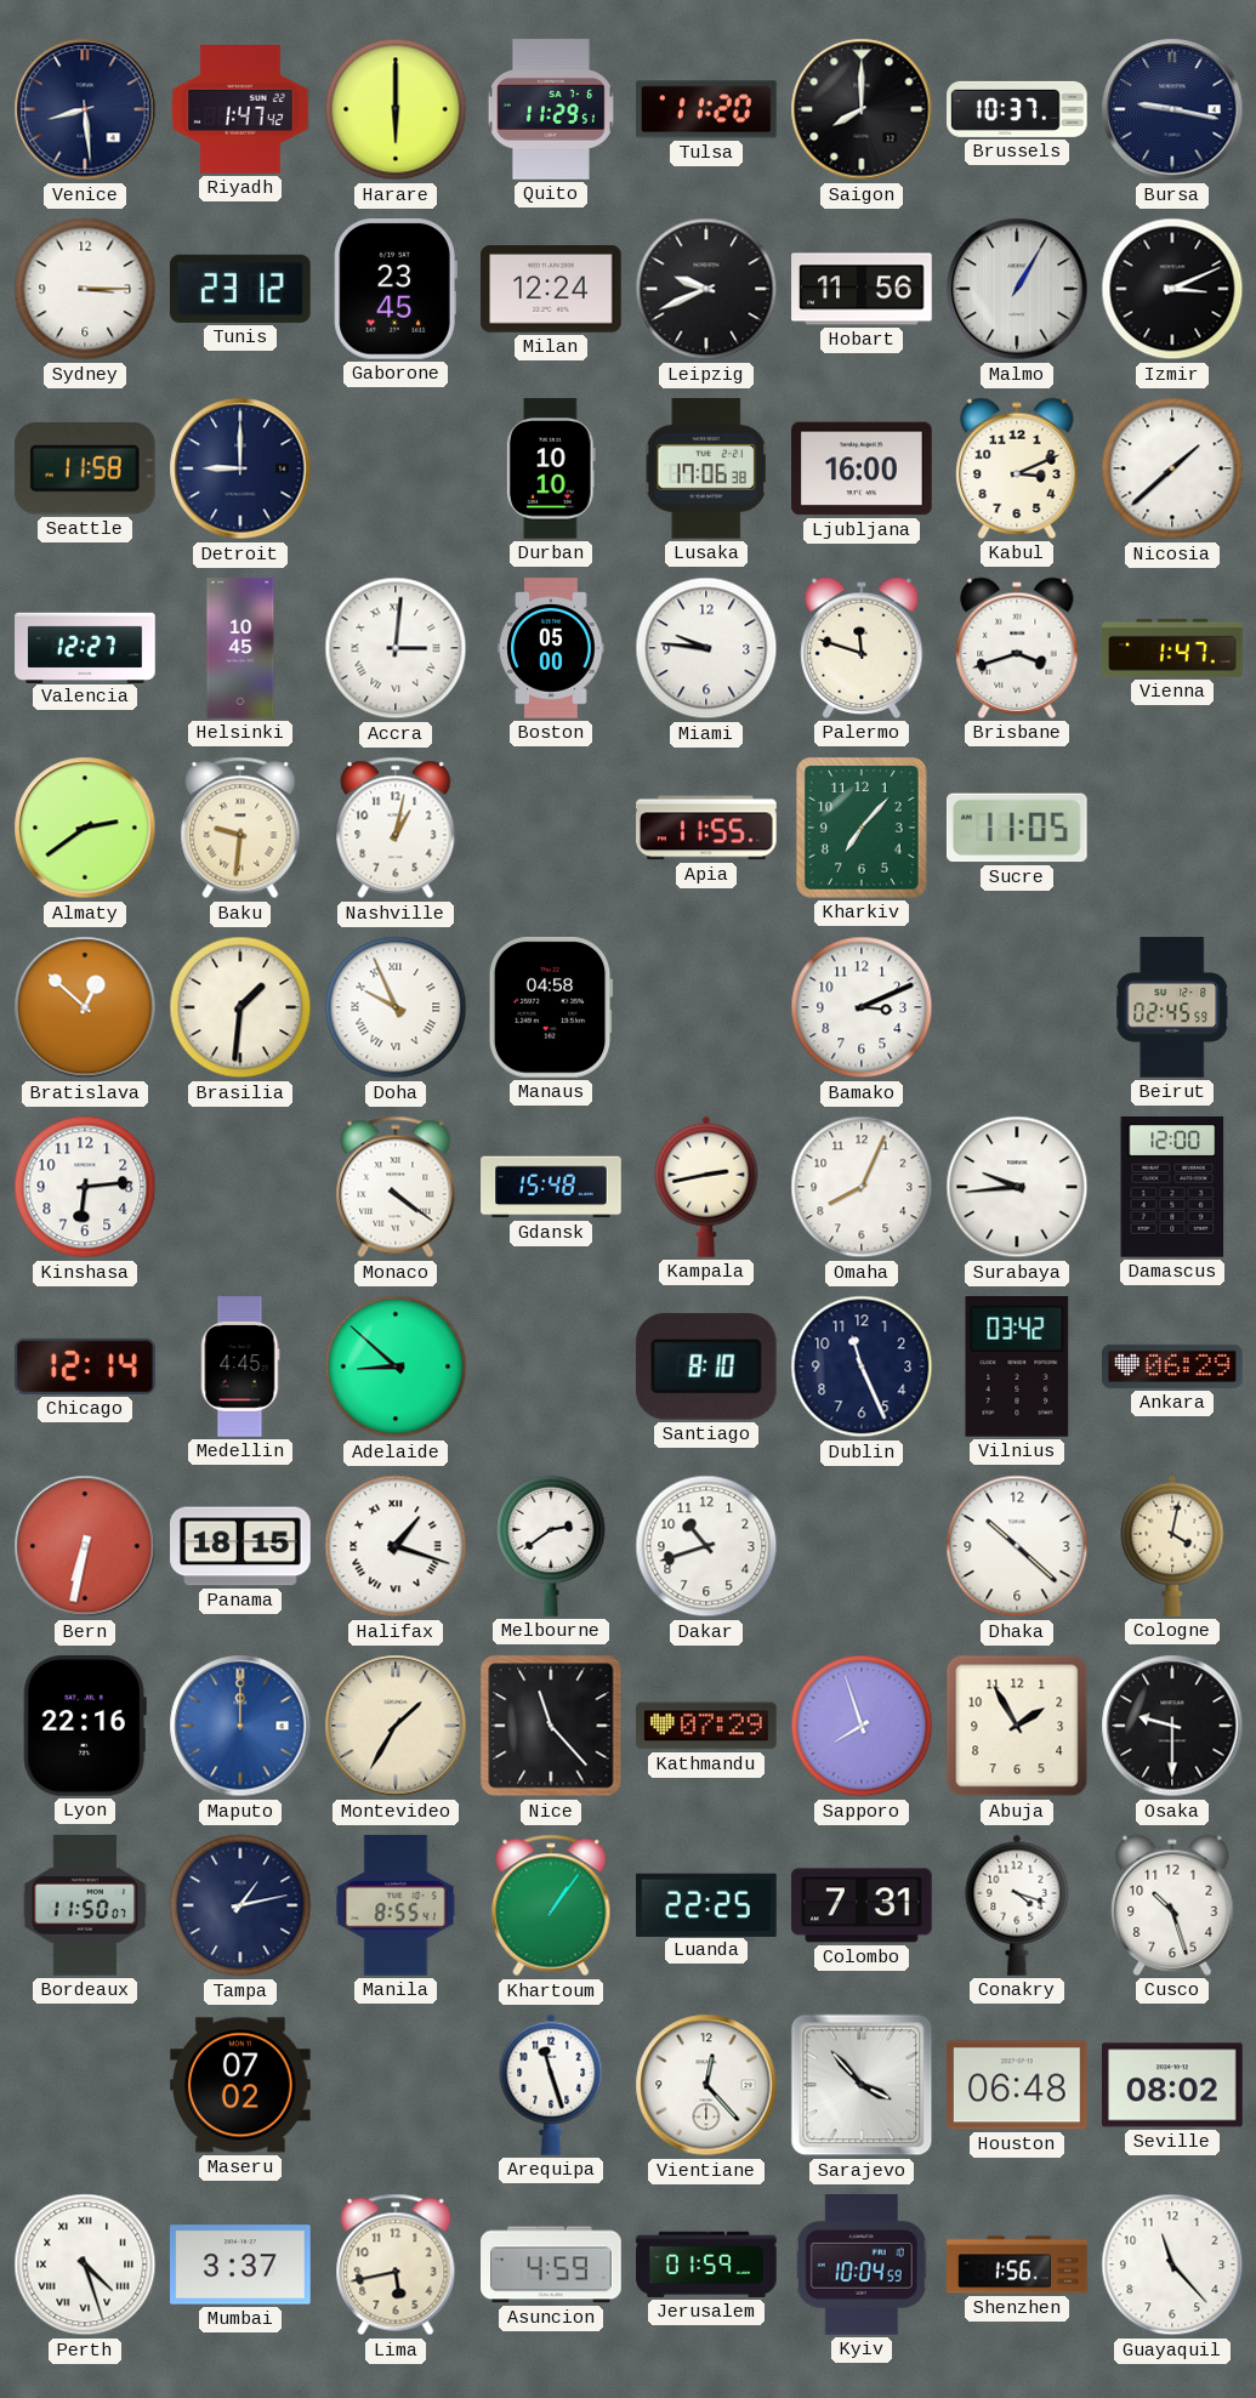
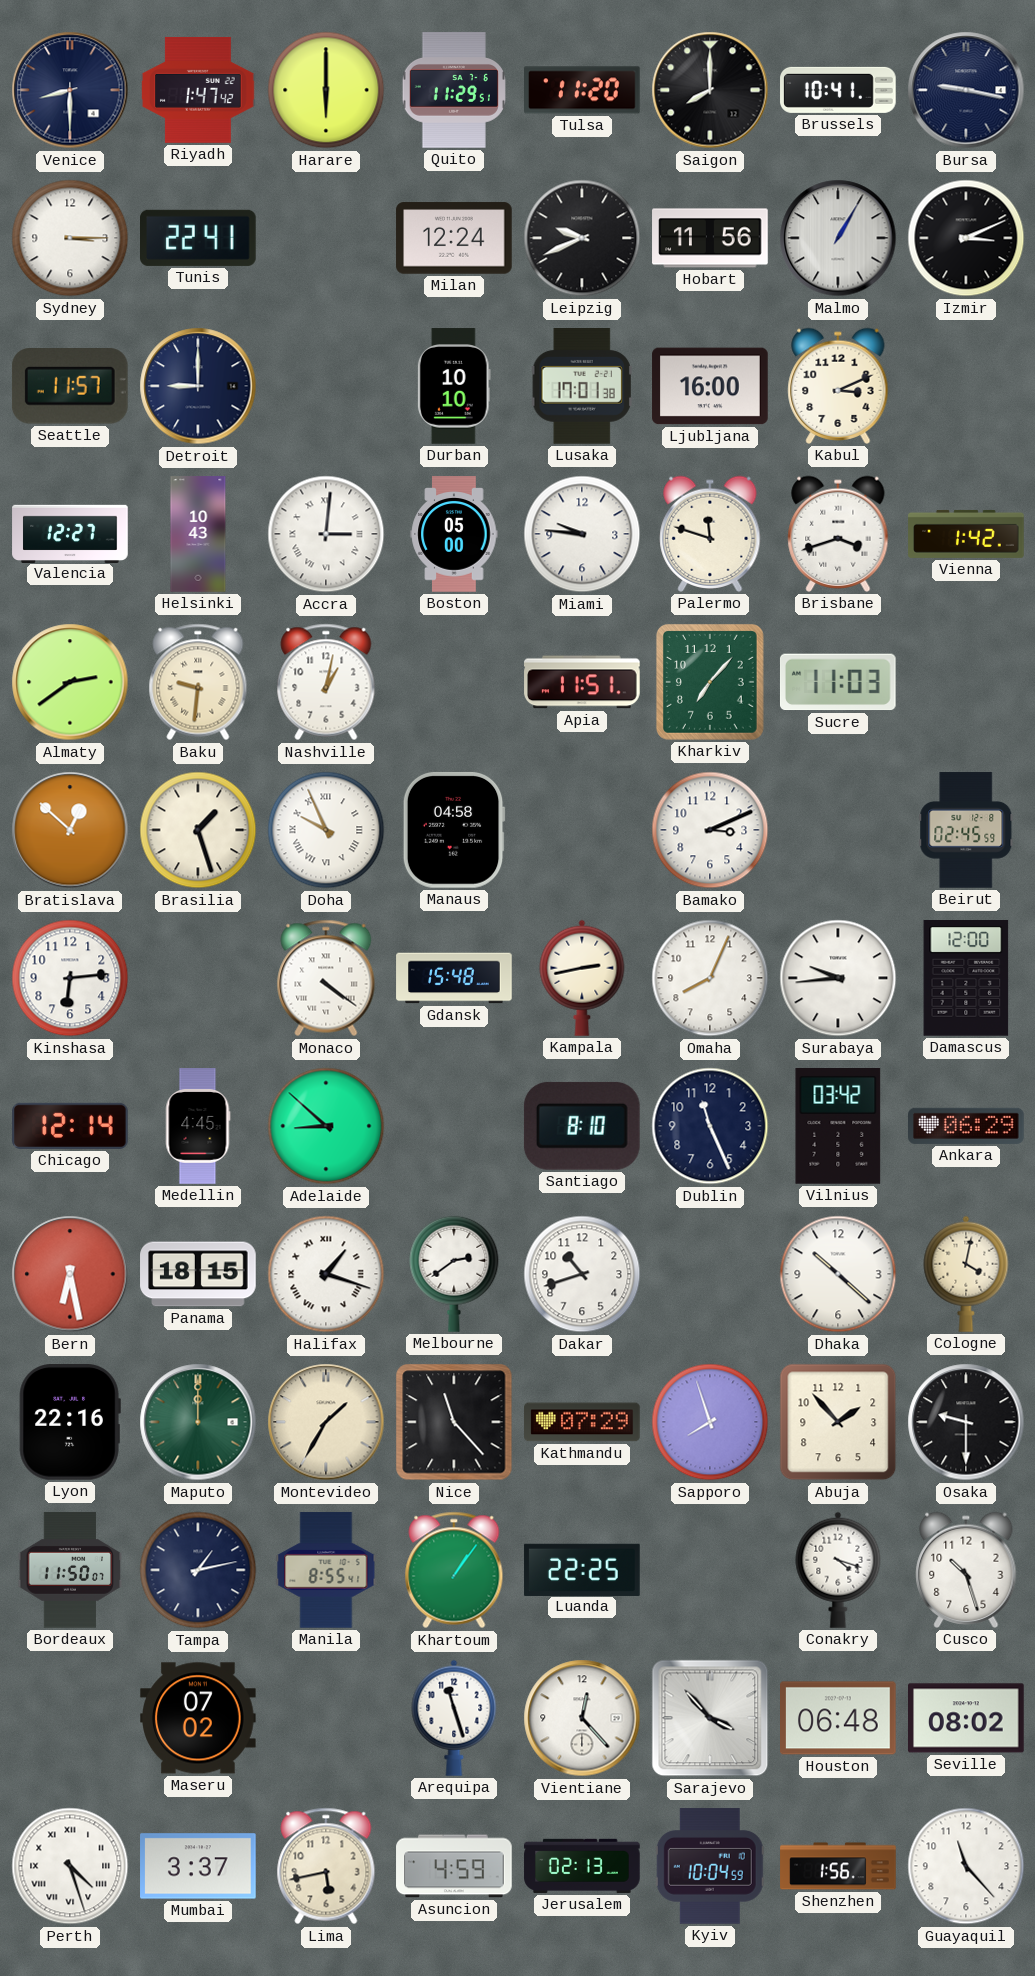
Venice: 8:29 -> 8:30
Brussels: 10:37 -> 10:41
Tunis: 23:12 -> 22:41
Gaborone: 23:45 -> none
Seattle: 11:58 -> 11:57
Lusaka: 17:06 -> 17:01
Nicosia: 1:38 -> none
Helsinki: 10:45 -> 10:43
Vienna: 1:47 -> 1:42
Apia: 11:55 -> 11:51
Sucre: 11:05 -> 11:03
Brasilia: 1:31 -> 1:27
Bern: 6:32 -> 6:28
Maputo dial: blue -> green
Abuja: 1:55 -> 1:53
Colombo: 7:31 -> none
Jerusalem: 01:59 -> 02:13
